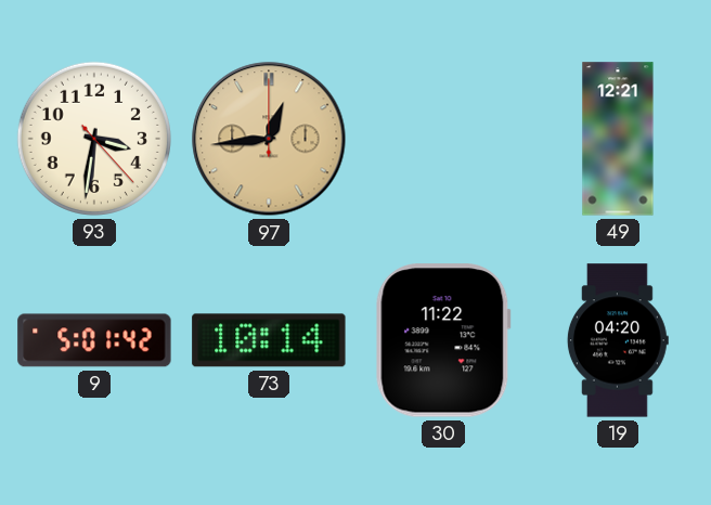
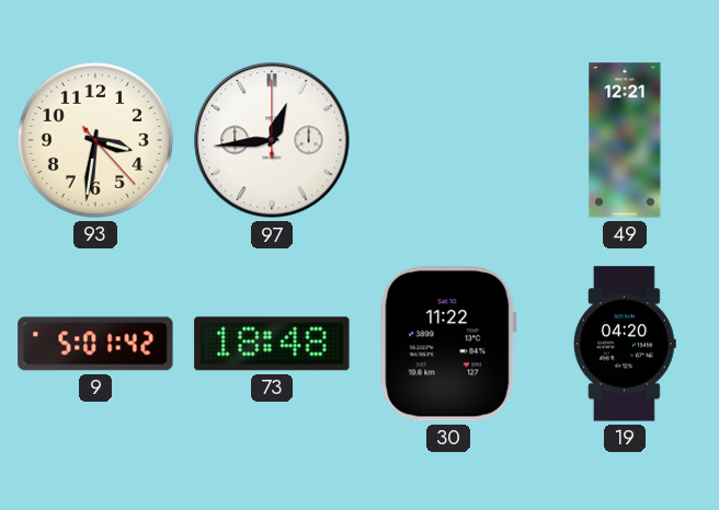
97 dial: champagne -> white
73: 10:14 -> 18:48
